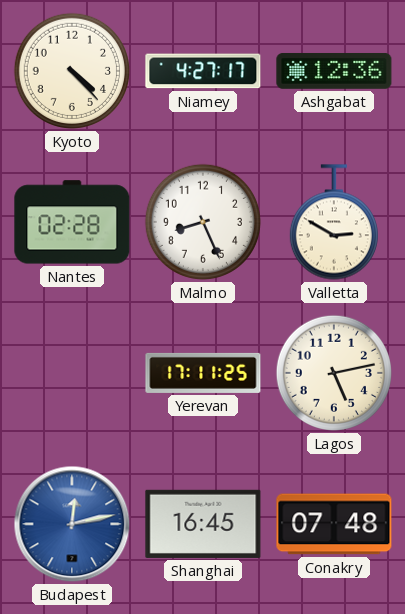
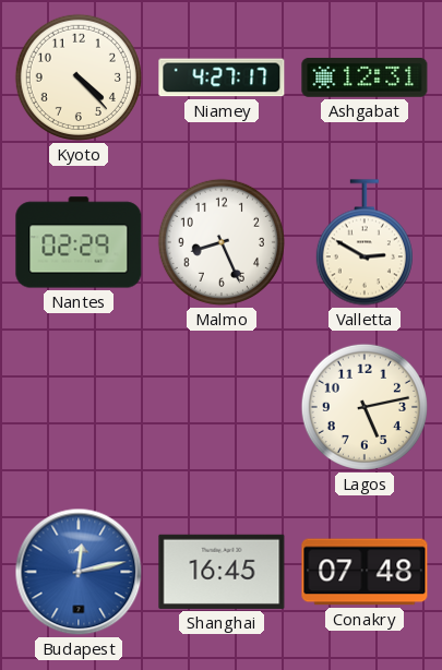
Ashgabat: 12:36 -> 12:31
Nantes: 02:28 -> 02:29
Yerevan: 17:11 -> none
